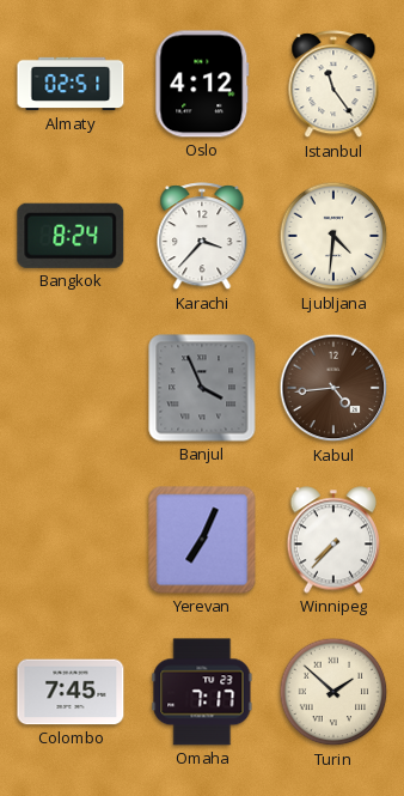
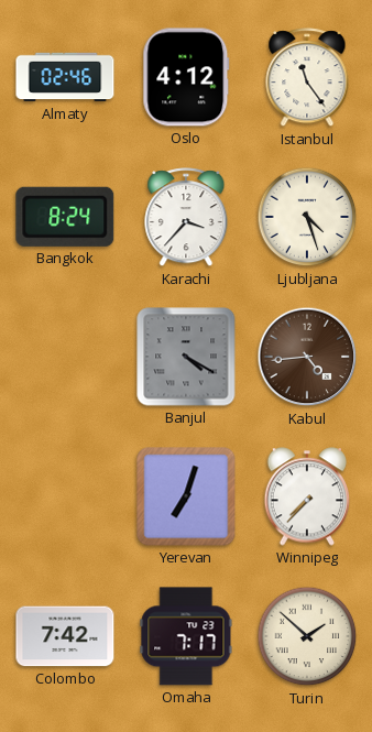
Almaty: 02:51 -> 02:46
Ljubljana: 4:31 -> 4:27
Banjul: 3:56 -> 4:20
Yerevan: 7:04 -> 7:03
Colombo: 7:45 -> 7:42
